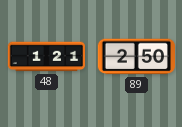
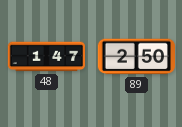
48: 1:21 -> 1:47
